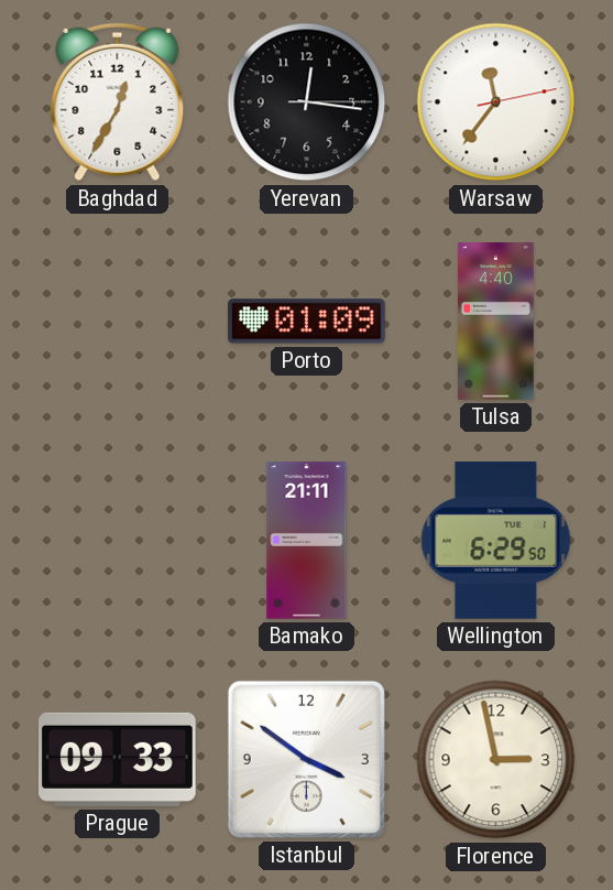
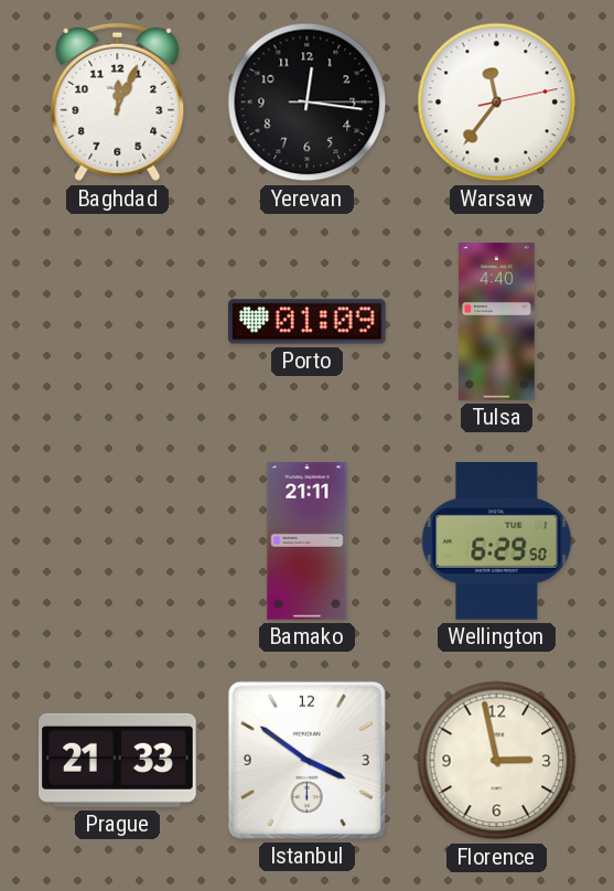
Baghdad: 12:35 -> 12:04
Prague: 09:33 -> 21:33
